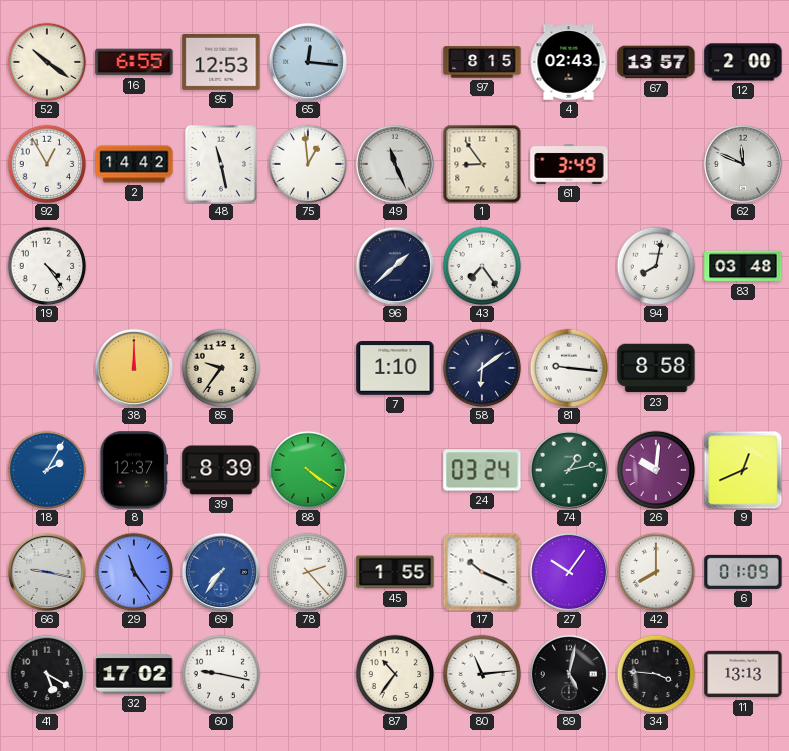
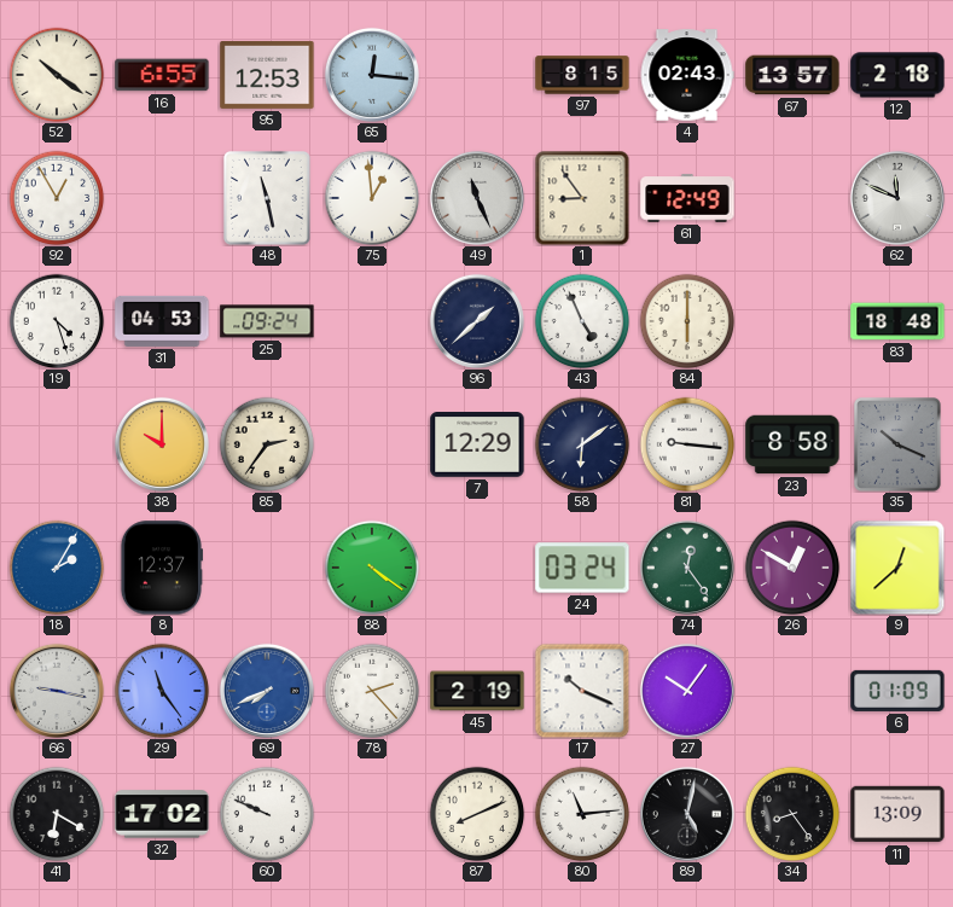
12: 2:00 -> 2:18
2: 14:42 -> none
61: 3:49 -> 12:49
19: 4:24 -> 4:27
31: none -> 04:53
25: none -> 09:24
43: 7:24 -> 4:56
84: none -> 6:00
94: 8:02 -> none
83: 03:48 -> 18:48
38: 12:00 -> 10:00
85: 9:36 -> 2:36
7: 1:10 -> 12:29
35: none -> 10:19
39: 8:39 -> none
74: 1:13 -> 12:24
26: 10:01 -> 12:50
9: 12:41 -> 12:38
69: 7:36 -> 7:41
45: 1:55 -> 2:19
42: 8:00 -> none
41: 5:20 -> 6:20
60: 9:17 -> 9:49
87: 10:36 -> 8:11
34: 3:46 -> 8:24
11: 13:13 -> 13:09
